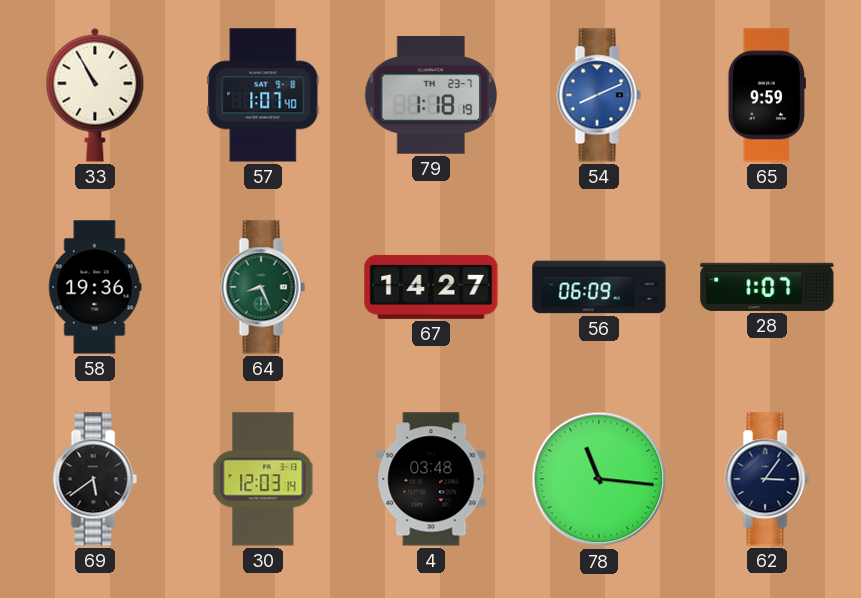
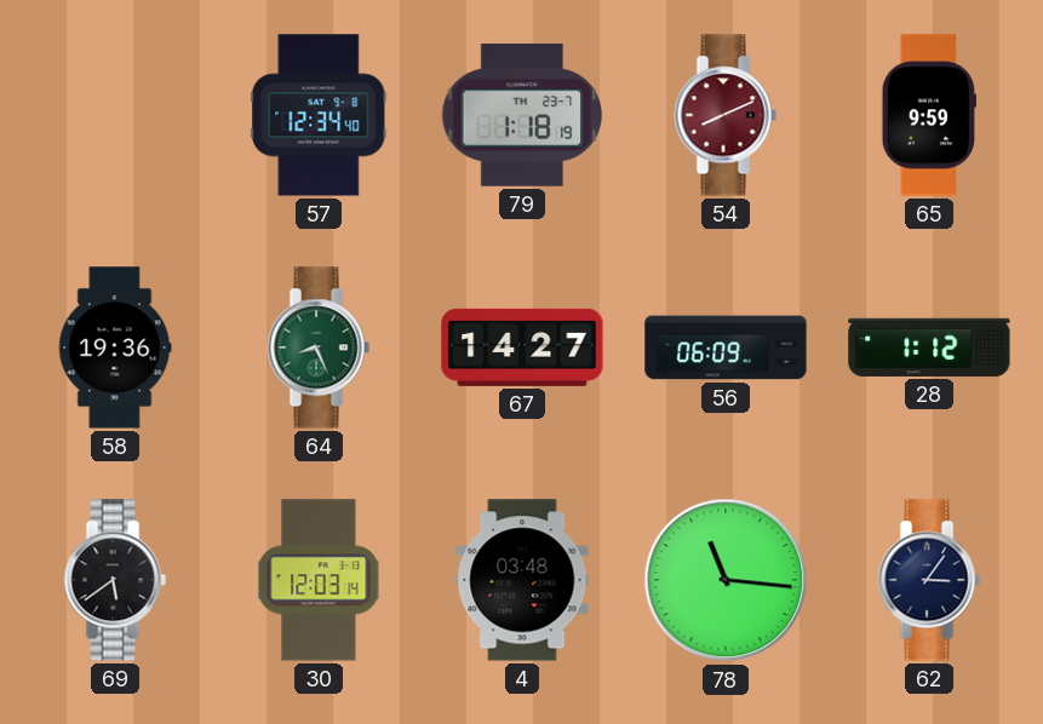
33: 10:55 -> none
57: 1:07 -> 12:34
54 dial: blue -> burgundy
28: 1:07 -> 1:12
